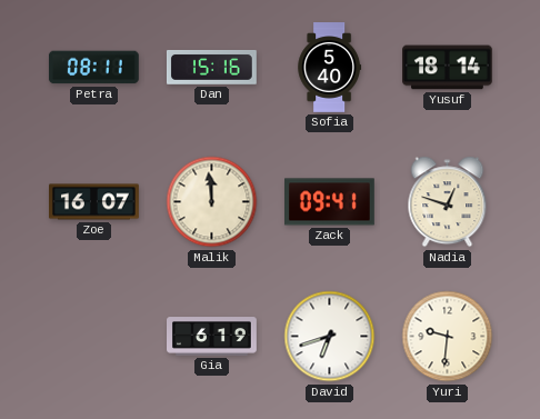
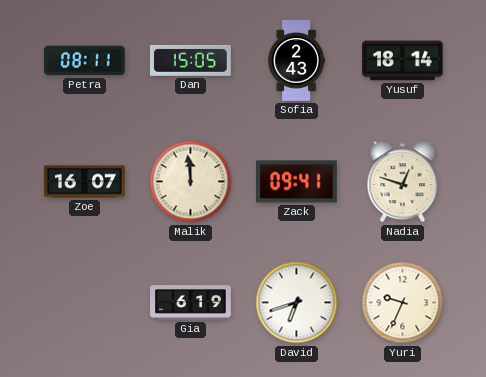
Dan: 15:16 -> 15:05
Sofia: 5:40 -> 2:43
Yuri: 9:31 -> 9:34
